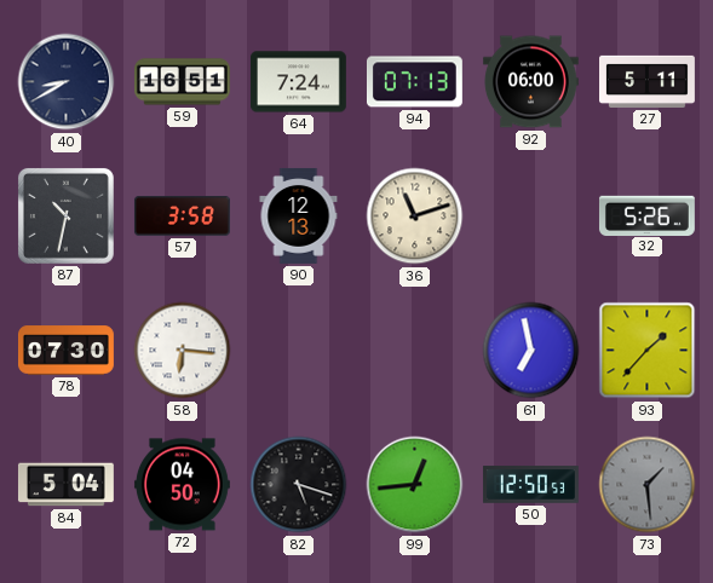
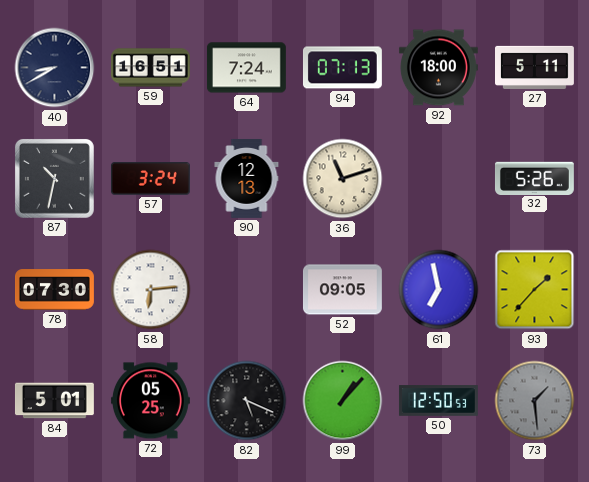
92: 06:00 -> 18:00
57: 3:58 -> 3:24
58: 6:16 -> 6:14
52: none -> 09:05
84: 5:04 -> 5:01
72: 04:50 -> 05:25
82: 5:18 -> 5:19
99: 12:44 -> 1:07
